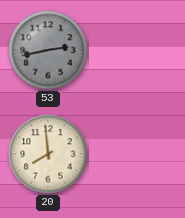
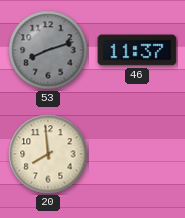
53: 2:43 -> 8:12
46: none -> 11:37
